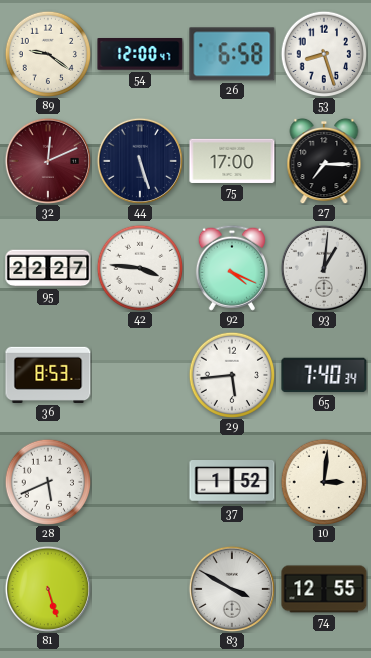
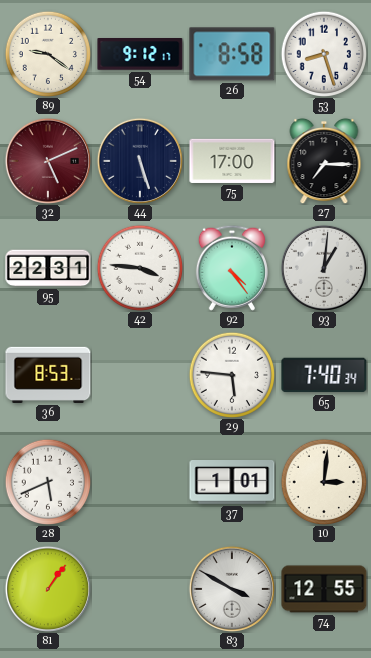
54: 12:00 -> 9:12
26: 6:58 -> 8:58
32: 12:11 -> 5:11
95: 22:27 -> 22:31
92: 4:19 -> 4:24
29: 5:44 -> 5:46
37: 1:52 -> 1:01
81: 5:27 -> 1:06
